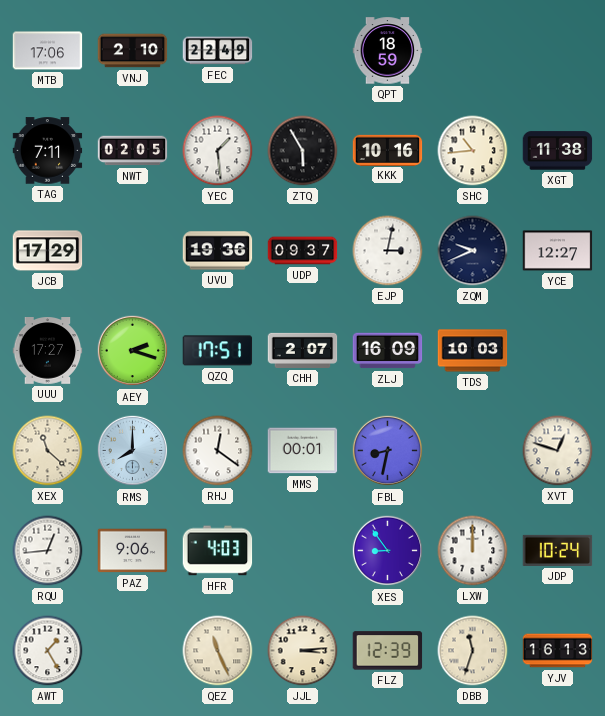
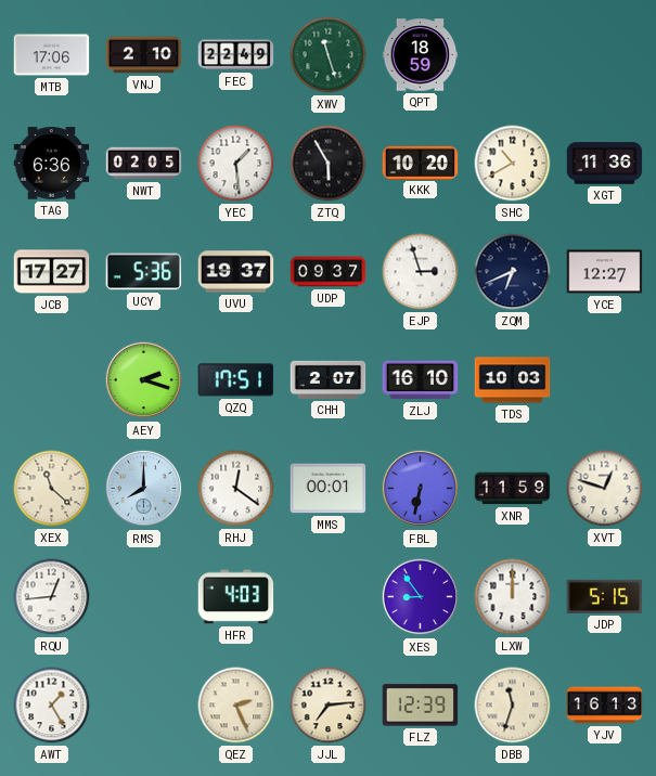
XWV: none -> 11:27
TAG: 7:11 -> 6:36
KKK: 10:16 -> 10:20
SHC: 10:44 -> 10:40
XGT: 11:38 -> 11:36
JCB: 17:29 -> 17:27
UCY: none -> 5:36
UVU: 19:36 -> 19:37
EJP: 3:02 -> 2:57
ZQM: 9:41 -> 6:41
UUU: 17:27 -> none
ZLJ: 16:09 -> 16:10
FBL: 8:32 -> 6:32
XNR: none -> 11:59
PAZ: 9:06 -> none
JDP: 10:24 -> 5:15
QEZ: 11:26 -> 2:26
JJL: 3:14 -> 7:14
